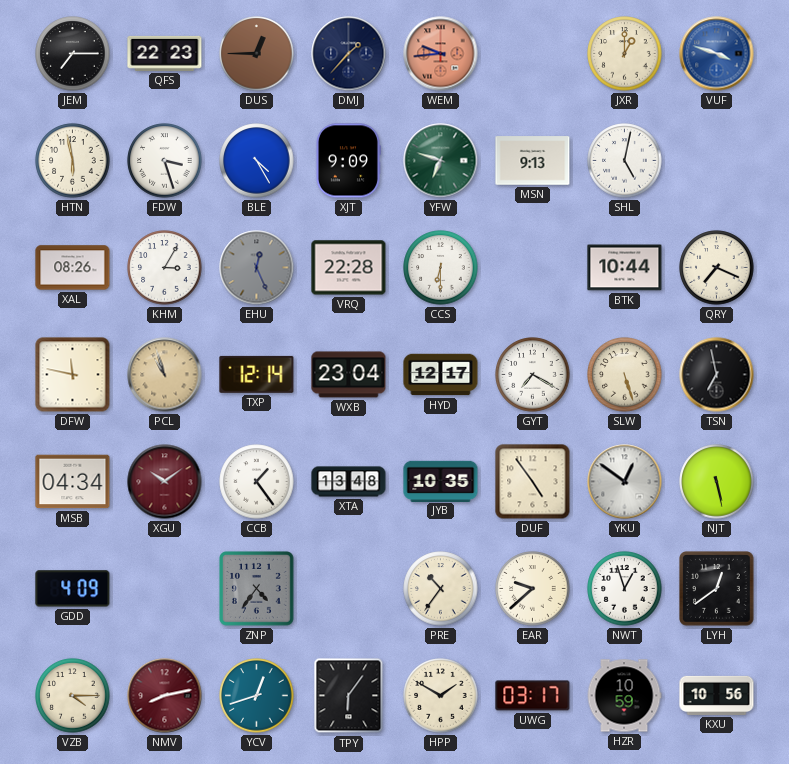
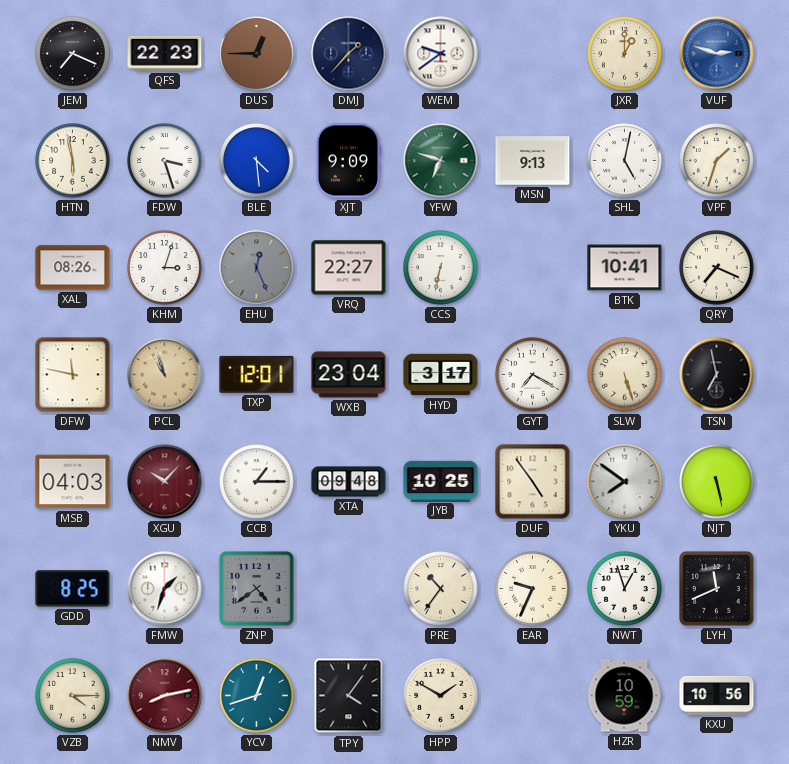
JEM: 7:15 -> 7:19
WEM: 9:44 -> 9:39
WEM dial: salmon -> white
VUF: 3:48 -> 2:48
BLE: 4:25 -> 4:29
VPF: none -> 1:33
KHM: 3:05 -> 3:03
VRQ: 22:28 -> 22:27
CCS: 6:30 -> 6:32
BTK: 10:44 -> 10:41
TXP: 12:14 -> 12:01
HYD: 12:17 -> 3:17
MSB: 04:34 -> 04:03
XGU: 10:09 -> 10:07
CCB: 1:24 -> 1:15
XTA: 13:48 -> 09:48
JYB: 10:35 -> 10:25
YKU: 12:51 -> 7:51
GDD: 4:09 -> 8:25
FMW: none -> 1:33
ZNP: 4:36 -> 4:39
EAR: 9:38 -> 9:34
LYH: 12:39 -> 11:41
TPY: 6:06 -> 4:06
UWG: 03:17 -> none
